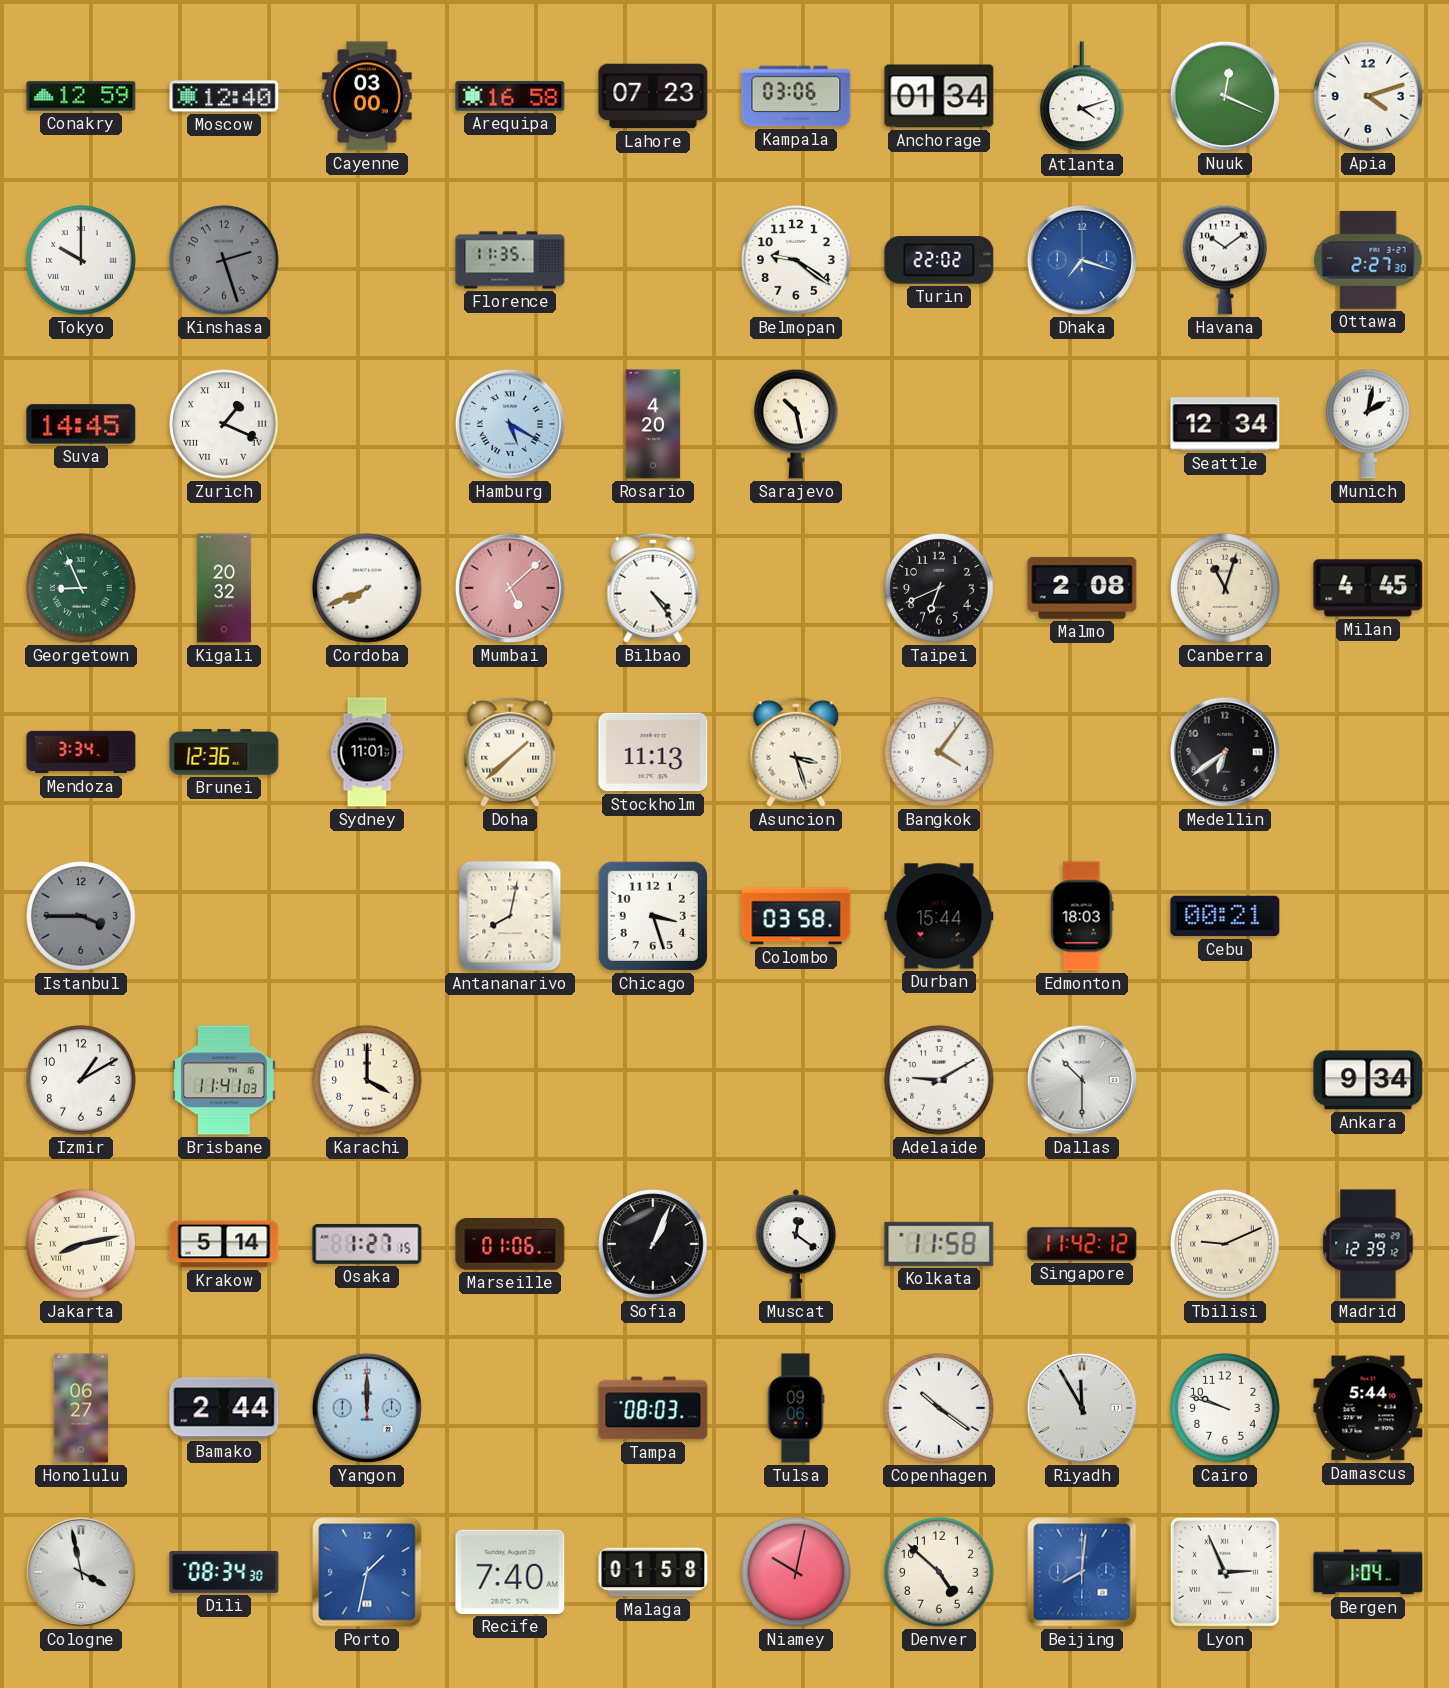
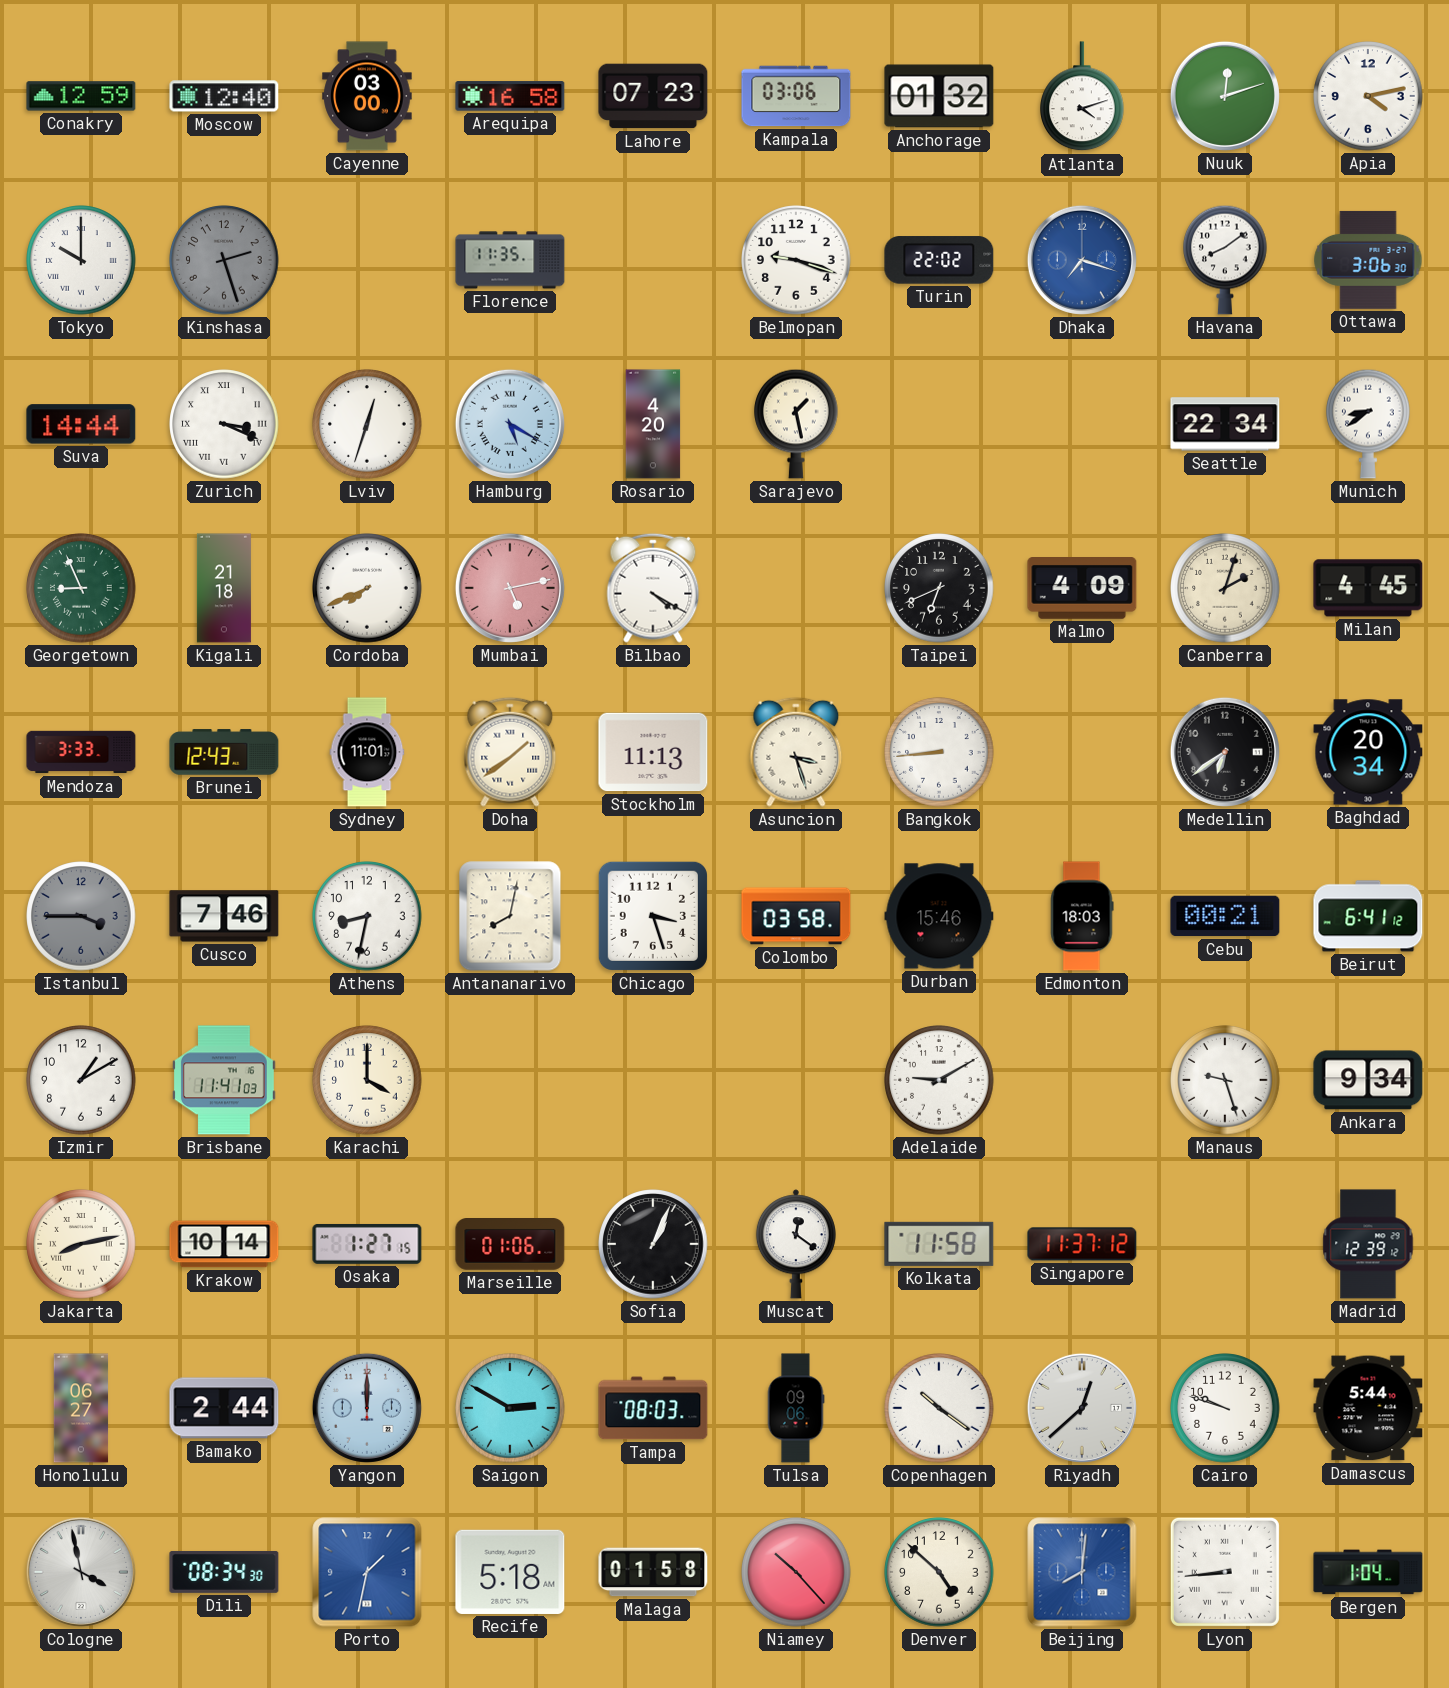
Anchorage: 01:34 -> 01:32
Nuuk: 12:19 -> 12:12
Apia: 4:12 -> 4:13
Belmopan: 9:21 -> 9:18
Havana: 10:09 -> 8:09
Ottawa: 2:27 -> 3:06
Suva: 14:45 -> 14:44
Zurich: 1:19 -> 3:19
Lviv: none -> 12:33
Sarajevo: 10:28 -> 1:28
Seattle: 12:34 -> 22:34
Munich: 2:02 -> 8:39
Kigali: 20:32 -> 21:18
Mumbai: 5:08 -> 5:13
Bilbao: 4:24 -> 4:20
Malmo: 2:08 -> 4:09
Canberra: 11:03 -> 2:03
Mendoza: 3:34 -> 3:33
Brunei: 12:36 -> 12:43
Doha: 1:38 -> 1:39
Bangkok: 4:06 -> 8:44
Baghdad: none -> 20:34
Cusco: none -> 7:46
Athens: none -> 8:32
Durban: 15:44 -> 15:46
Beirut: none -> 6:41
Dallas: 10:30 -> none
Manaus: none -> 9:27
Krakow: 5:14 -> 10:14
Singapore: 11:42 -> 11:37
Tbilisi: 9:11 -> none
Saigon: none -> 2:50
Riyadh: 11:55 -> 12:38
Recife: 7:40 -> 5:18
Niamey: 10:02 -> 10:23
Lyon: 2:56 -> 8:44
